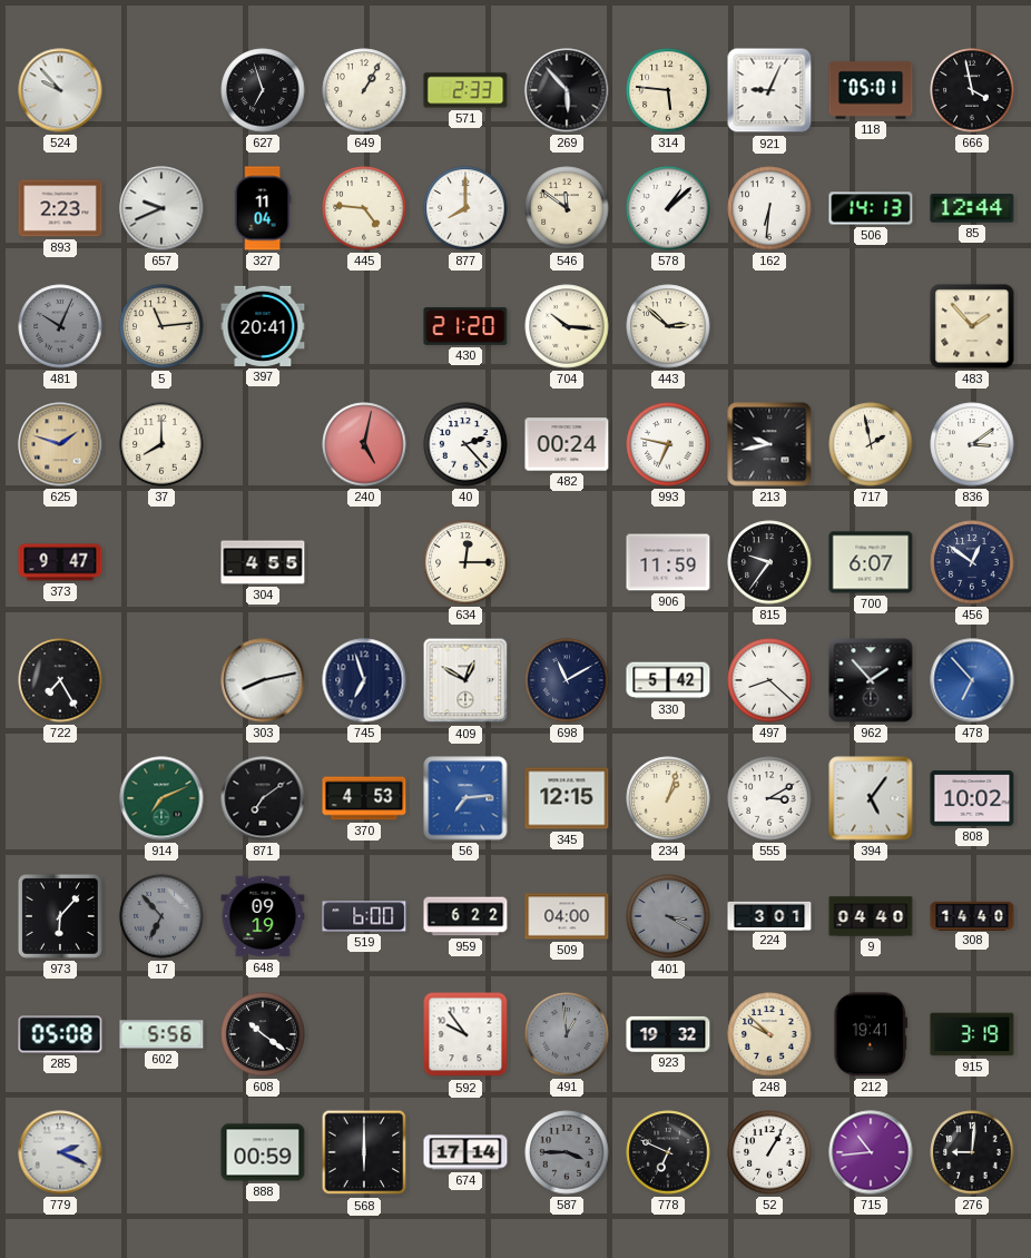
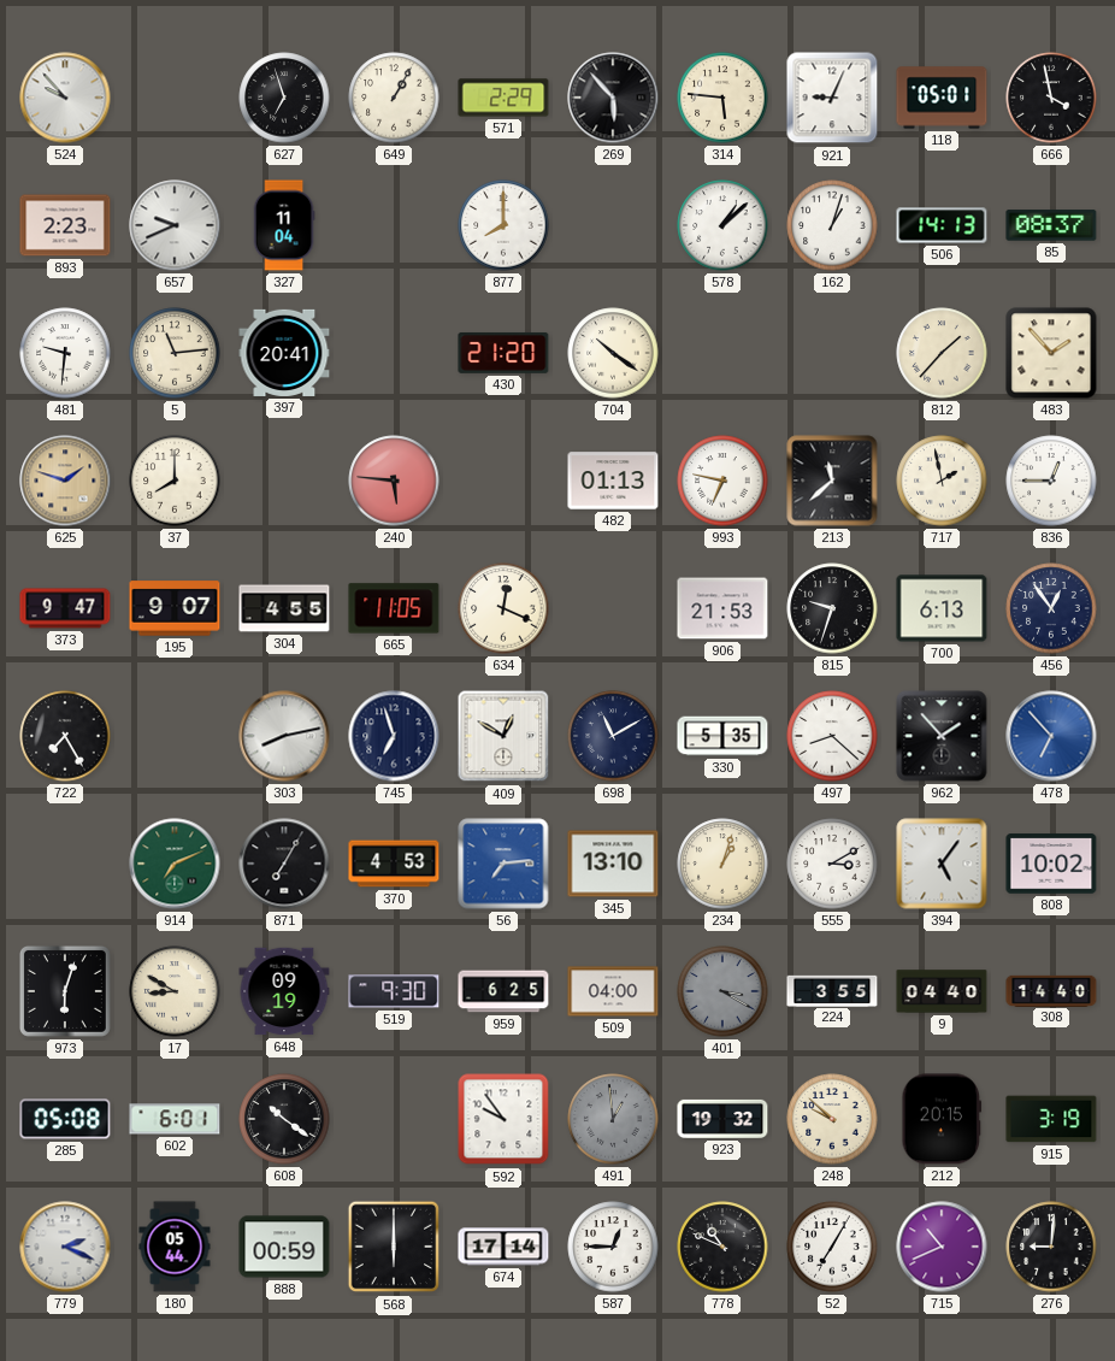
571: 2:33 -> 2:29
445: 4:46 -> none
546: 11:51 -> none
162: 6:31 -> 1:03
85: 12:44 -> 08:37
481: 10:04 -> 9:31
481 dial: grey -> white
704: 10:16 -> 10:21
443: 2:52 -> none
812: none -> 1:37
240: 5:02 -> 5:46
40: 2:23 -> none
482: 00:24 -> 01:13
213: 9:43 -> 11:38
836: 3:09 -> 12:45
195: none -> 9:07
665: none -> 11:05
634: 12:15 -> 12:19
906: 11:59 -> 21:53
815: 9:36 -> 9:33
700: 6:07 -> 6:13
456: 12:51 -> 12:54
330: 5:42 -> 5:35
871: 7:09 -> 7:05
345: 12:15 -> 13:10
973: 6:07 -> 6:03
17: 6:53 -> 8:50
17 dial: grey -> cream
519: 6:00 -> 9:30
959: 6:22 -> 6:25
224: 3:01 -> 3:55
602: 5:56 -> 6:01
212: 19:41 -> 20:15
180: none -> 05:44
587: 3:45 -> 12:45
587 dial: grey -> white
778: 6:49 -> 10:49
52: 1:05 -> 7:05
715: 10:44 -> 10:41
